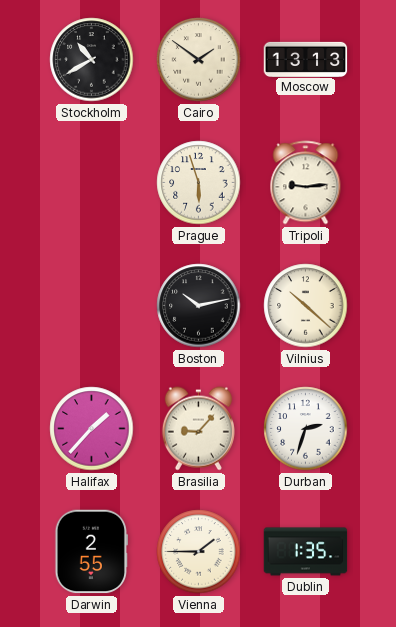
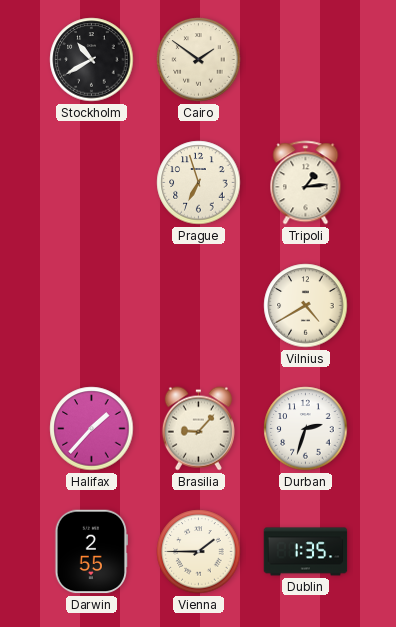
Moscow: 13:13 -> none
Prague: 5:57 -> 6:57
Tripoli: 9:14 -> 1:14
Boston: 10:13 -> none
Vilnius: 10:22 -> 4:40
